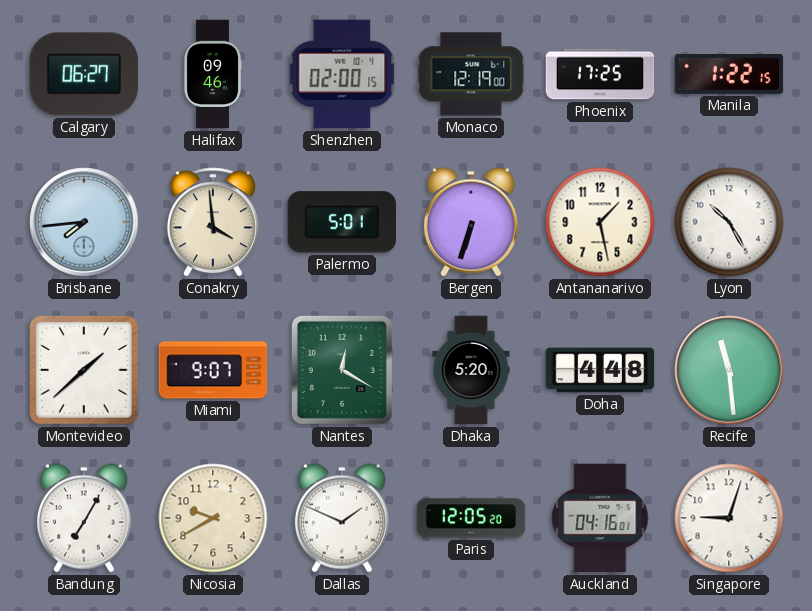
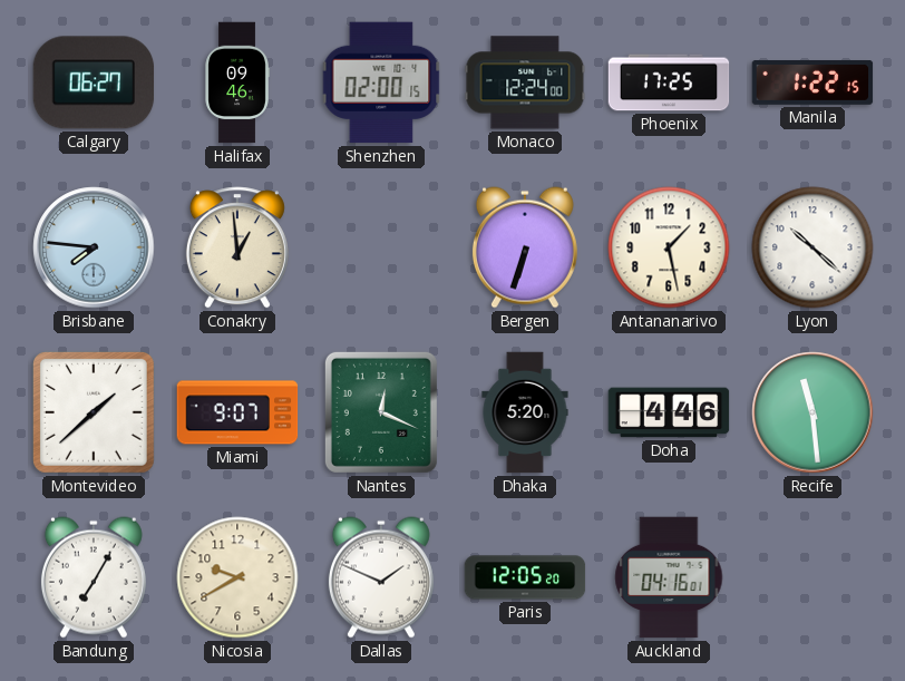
Monaco: 12:19 -> 12:24
Brisbane: 7:44 -> 7:46
Conakry: 3:59 -> 12:59
Palermo: 5:01 -> none
Lyon: 10:25 -> 10:22
Nantes: 12:20 -> 12:19
Doha: 4:48 -> 4:46
Singapore: 9:03 -> none
